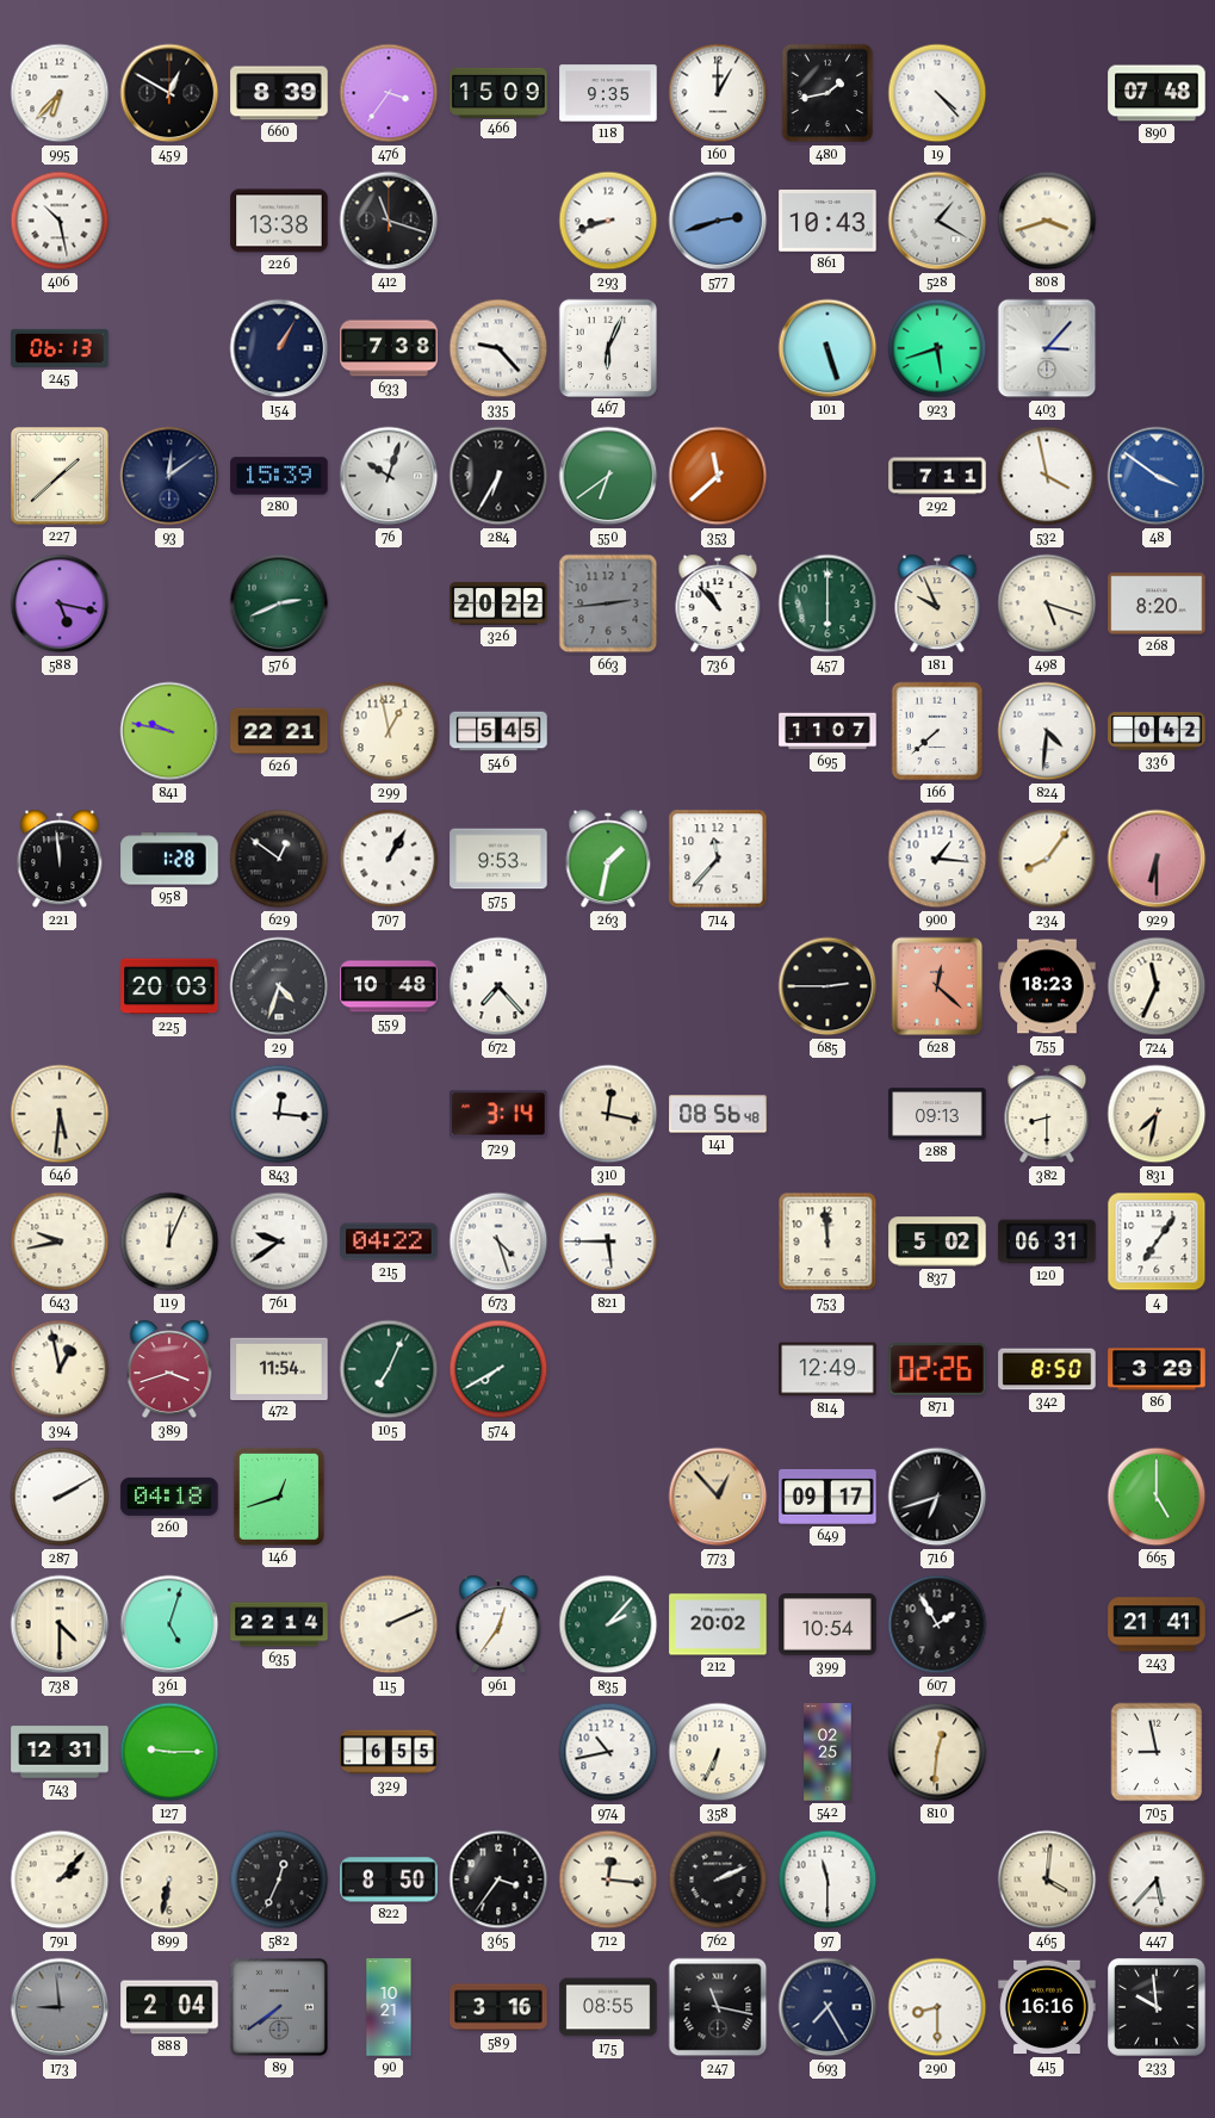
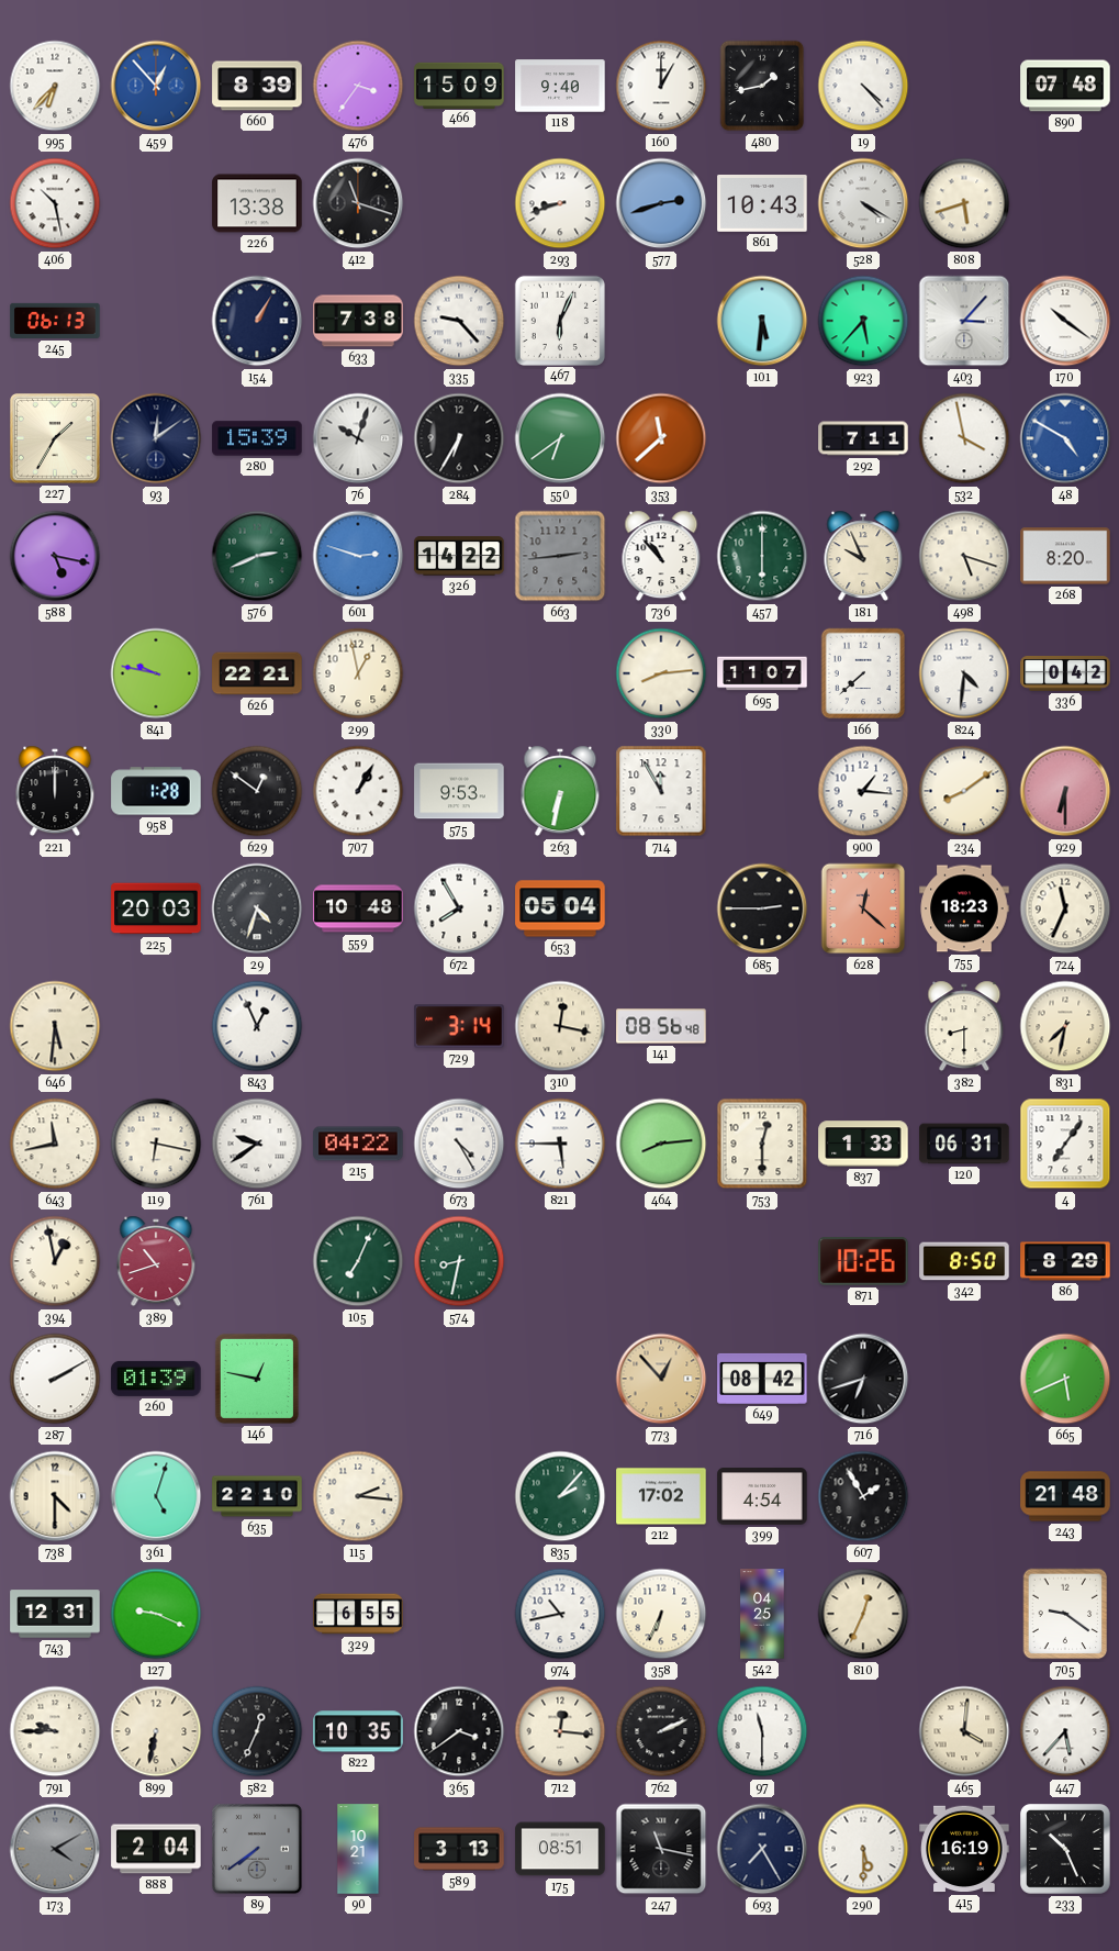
459: 12:50 -> 12:53
459 dial: black -> blue
118: 9:35 -> 9:40
528: 1:20 -> 4:20
808: 3:42 -> 5:42
101: 5:27 -> 5:31
923: 5:42 -> 5:37
170: none -> 10:21
227: 1:38 -> 1:35
48: 3:51 -> 4:50
601: none -> 2:48
326: 20:22 -> 14:22
546: 5:45 -> none
330: none -> 8:14
221: 11:59 -> 12:00
263: 1:32 -> 6:32
714: 11:37 -> 11:55
234: 8:06 -> 8:09
672: 7:23 -> 7:55
653: none -> 05:04
843: 12:16 -> 12:56
288: 09:13 -> none
643: 9:43 -> 11:43
119: 12:04 -> 6:17
673: 4:27 -> 4:25
464: none -> 8:14
753: 11:59 -> 12:30
837: 5:02 -> 1:33
389: 3:42 -> 10:42
472: 11:54 -> none
574: 7:40 -> 8:32
814: 12:49 -> none
871: 02:26 -> 10:26
86: 3:29 -> 8:29
260: 04:18 -> 01:39
146: 12:42 -> 12:47
649: 09:17 -> 08:42
665: 5:00 -> 5:41
635: 22:14 -> 22:10
115: 2:11 -> 2:16
961: 12:36 -> none
212: 20:02 -> 17:02
399: 10:54 -> 4:54
243: 21:41 -> 21:48
127: 9:15 -> 9:19
542: 02:25 -> 04:25
810: 12:31 -> 12:34
705: 8:58 -> 9:21
791: 2:07 -> 9:45
822: 8:50 -> 10:35
365: 3:36 -> 3:39
173: 8:59 -> 4:10
589: 3:16 -> 3:13
175: 08:55 -> 08:51
290: 8:30 -> 5:30
415: 16:16 -> 16:19
233: 9:59 -> 10:26
